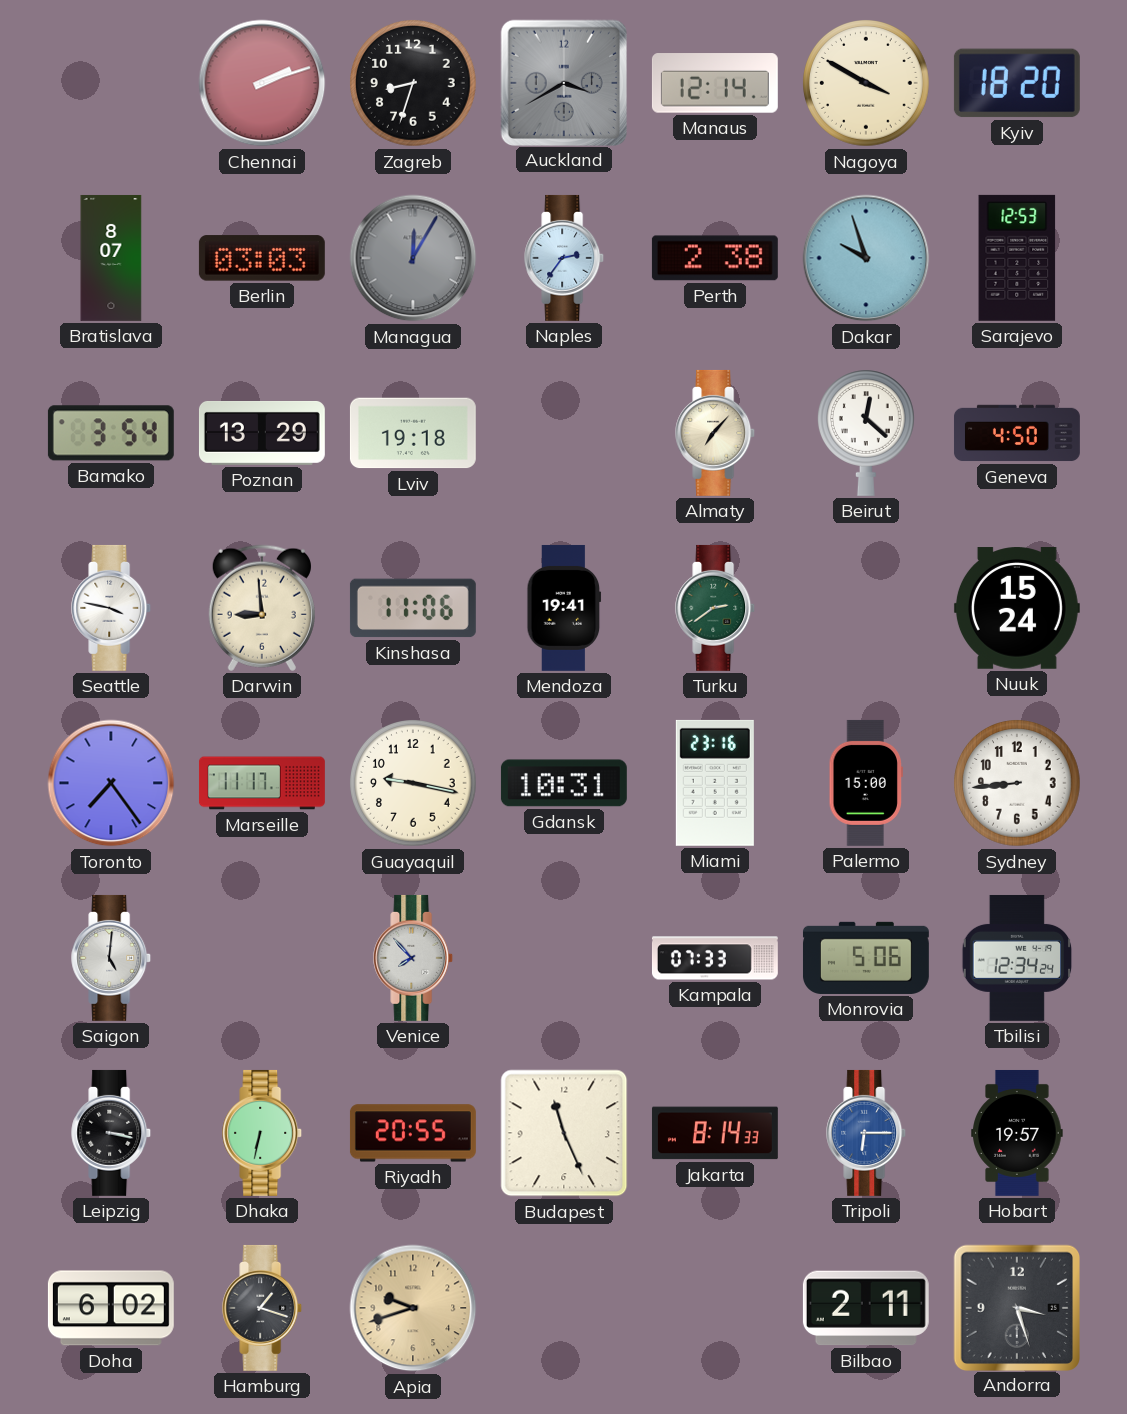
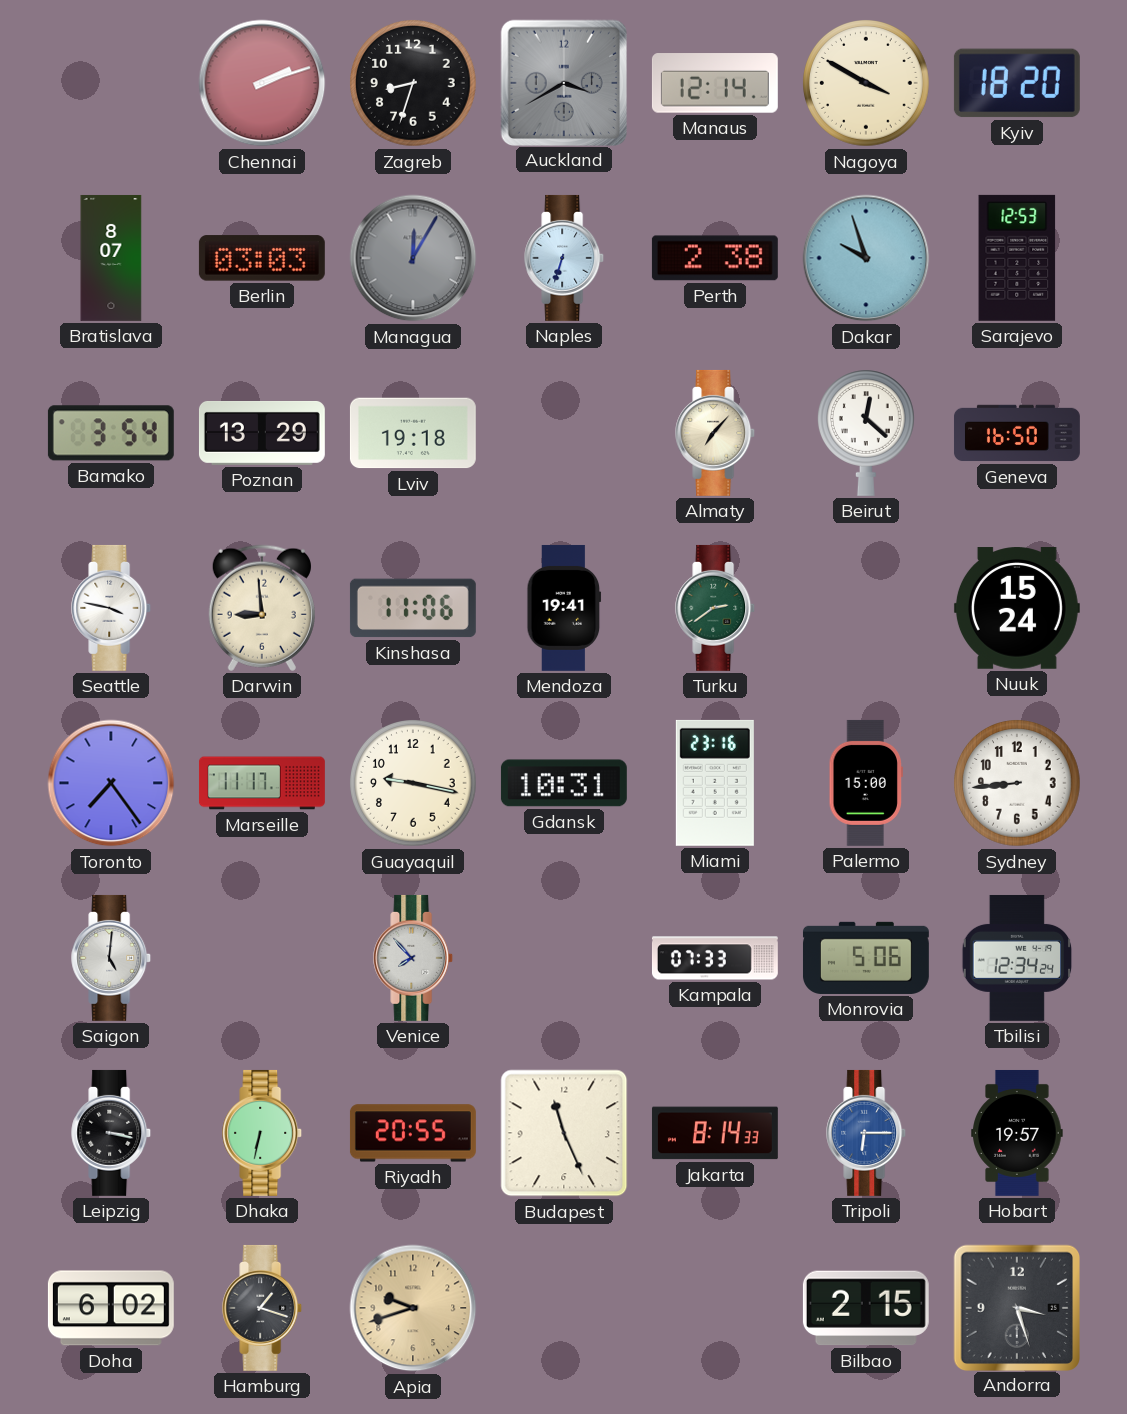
Naples: 2:36 -> 6:33
Geneva: 4:50 -> 16:50
Bilbao: 2:11 -> 2:15
